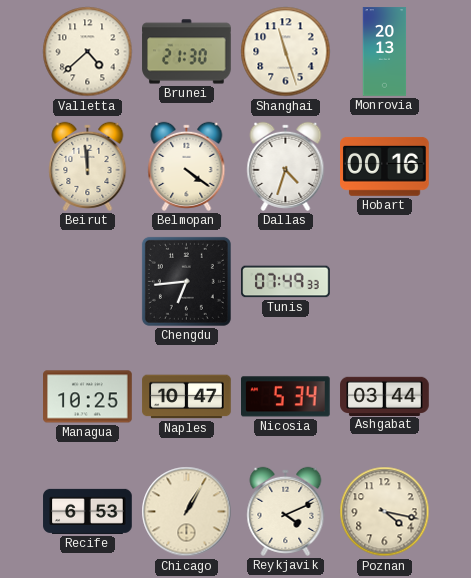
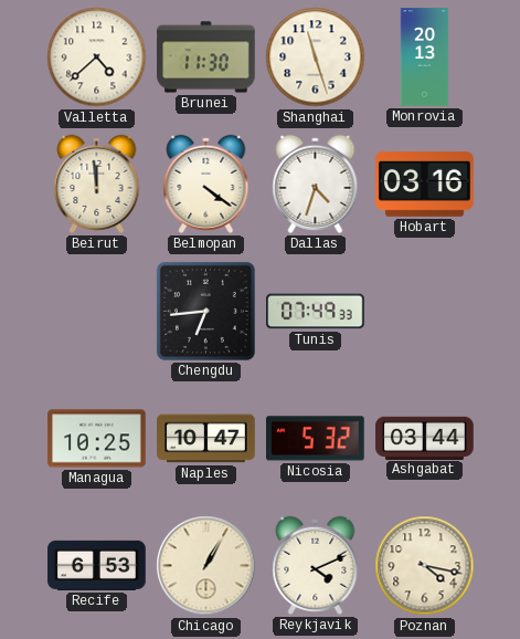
Brunei: 21:30 -> 11:30
Hobart: 00:16 -> 03:16
Nicosia: 5:34 -> 5:32
